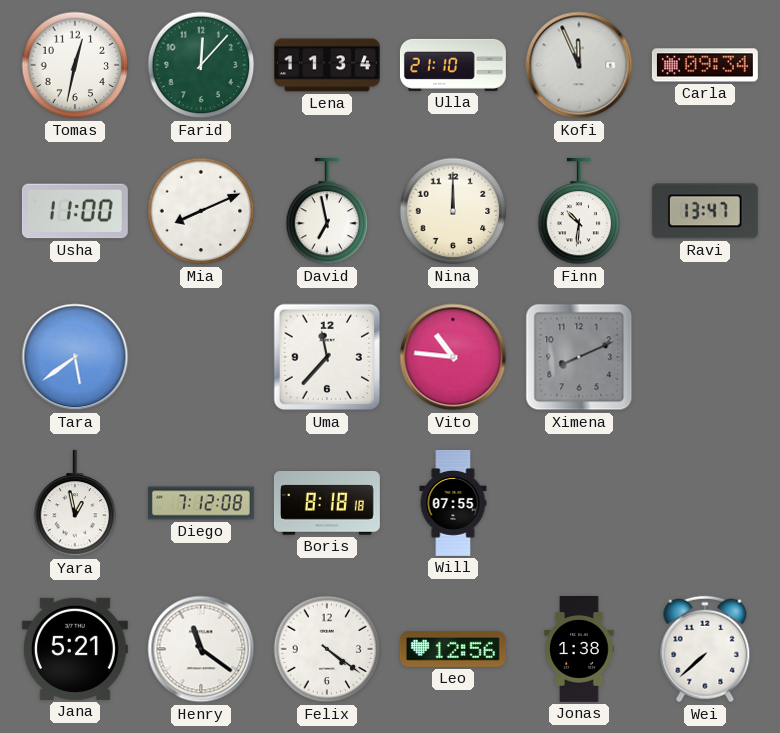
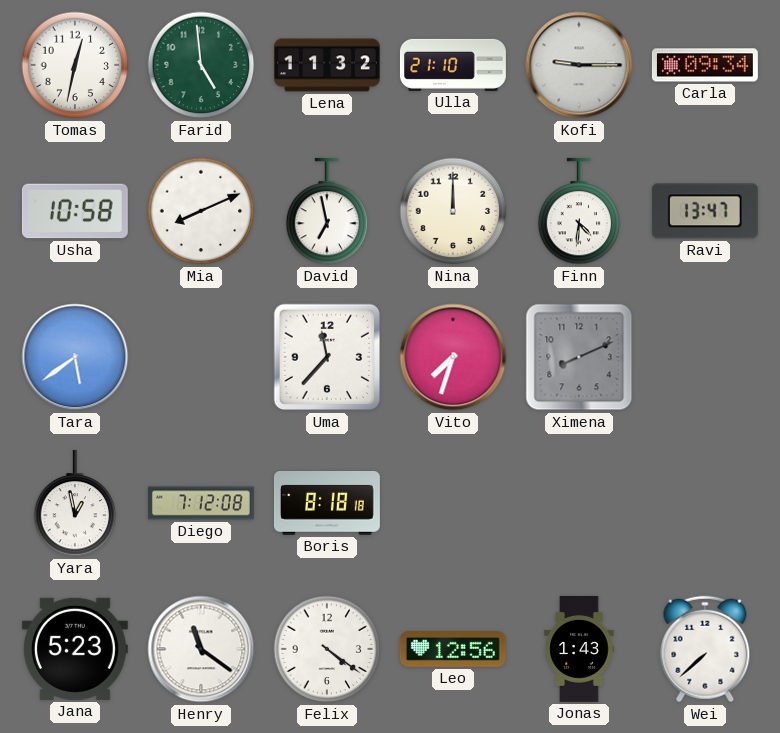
Farid: 12:07 -> 4:59
Lena: 11:34 -> 11:32
Kofi: 11:56 -> 9:15
Usha: 11:00 -> 10:58
Finn: 10:31 -> 4:31
Vito: 10:46 -> 7:33
Will: 07:55 -> none
Jana: 5:21 -> 5:23
Jonas: 1:38 -> 1:43
